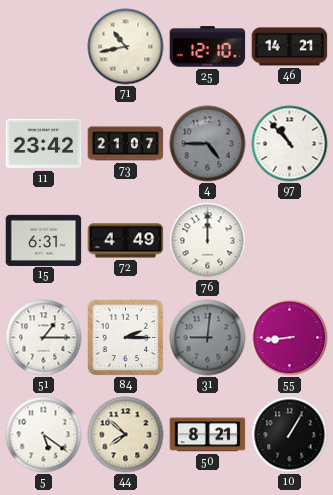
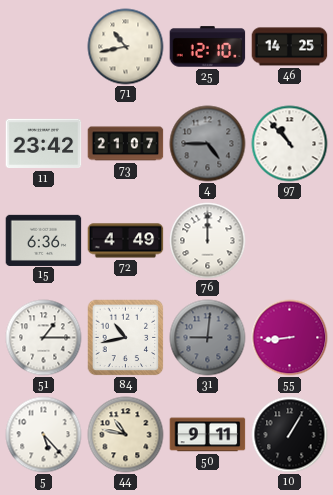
46: 14:21 -> 14:25
15: 6:31 -> 6:36
84: 2:15 -> 10:43
5: 5:21 -> 5:23
44: 7:52 -> 10:47
50: 8:21 -> 9:11
